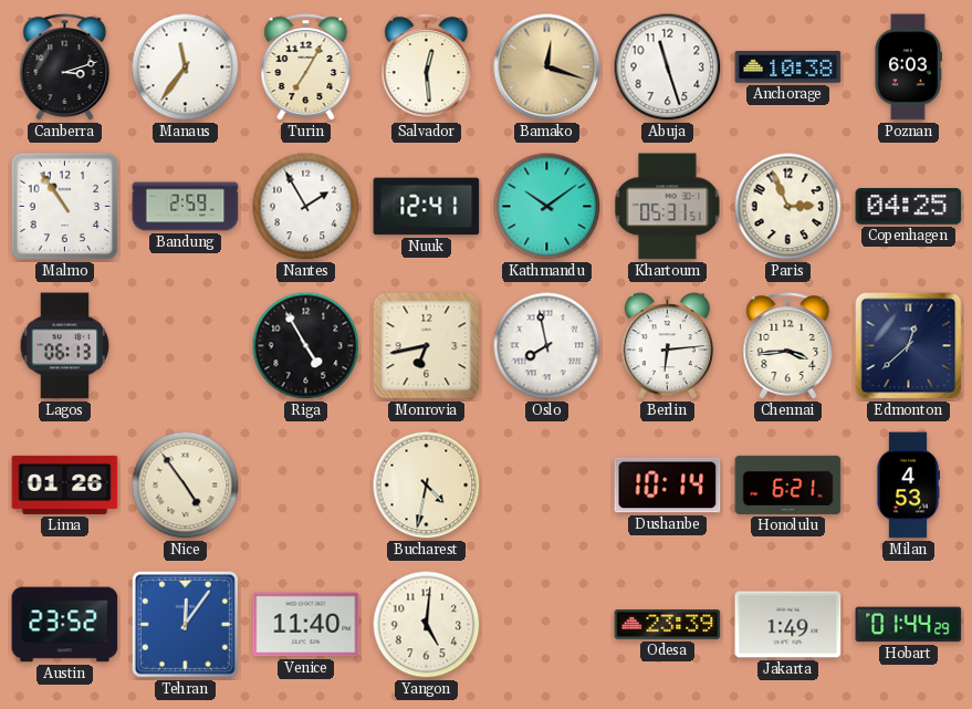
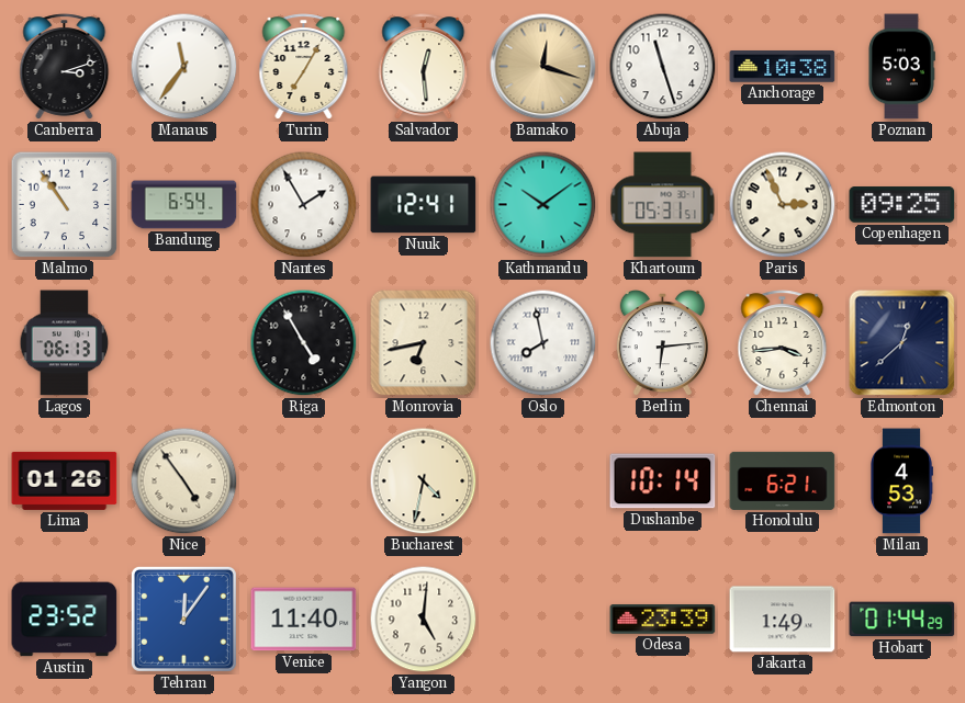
Poznan: 6:03 -> 5:03
Bandung: 2:59 -> 6:54
Copenhagen: 04:25 -> 09:25
